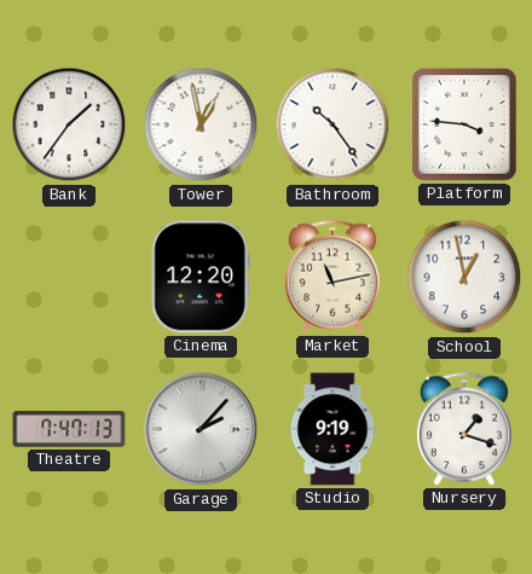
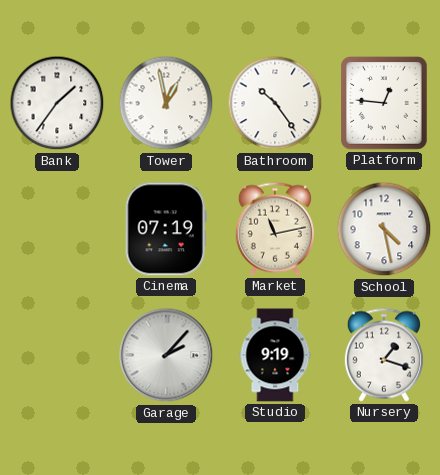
Platform: 3:46 -> 12:46
Cinema: 12:20 -> 07:19
School: 12:58 -> 4:28
Theatre: 7:47 -> none
